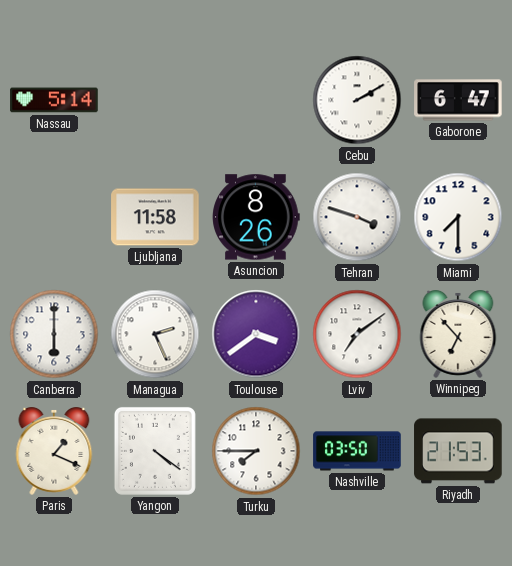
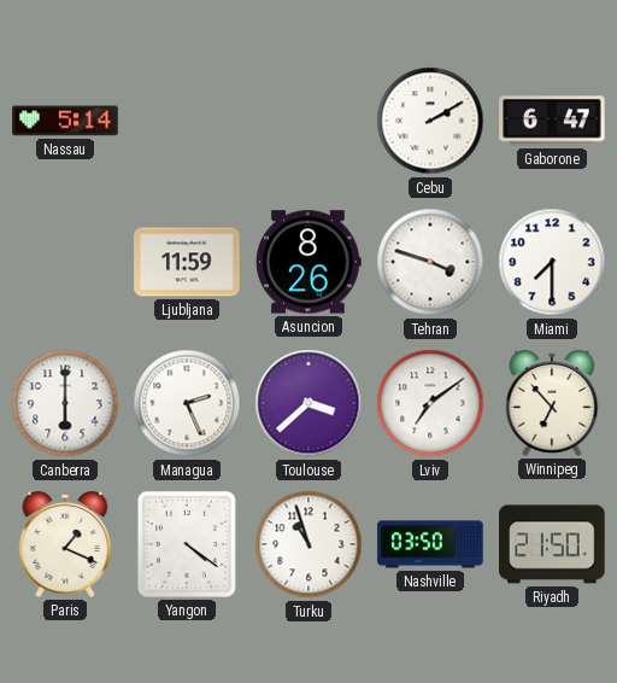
Ljubljana: 11:58 -> 11:59
Toulouse: 3:39 -> 3:38
Turku: 7:45 -> 10:57
Riyadh: 21:53 -> 21:50
